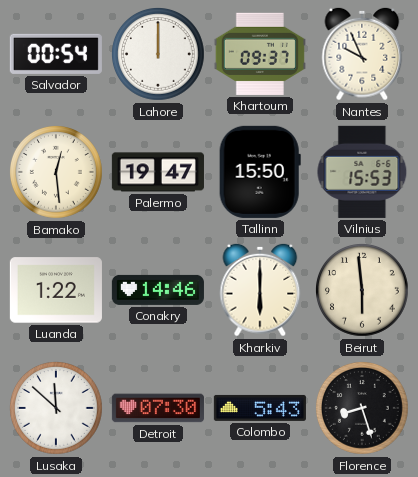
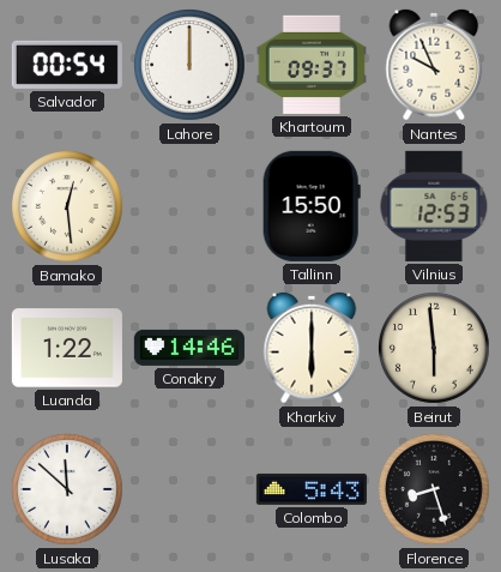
Palermo: 19:47 -> none
Vilnius: 15:53 -> 12:53
Detroit: 07:30 -> none
